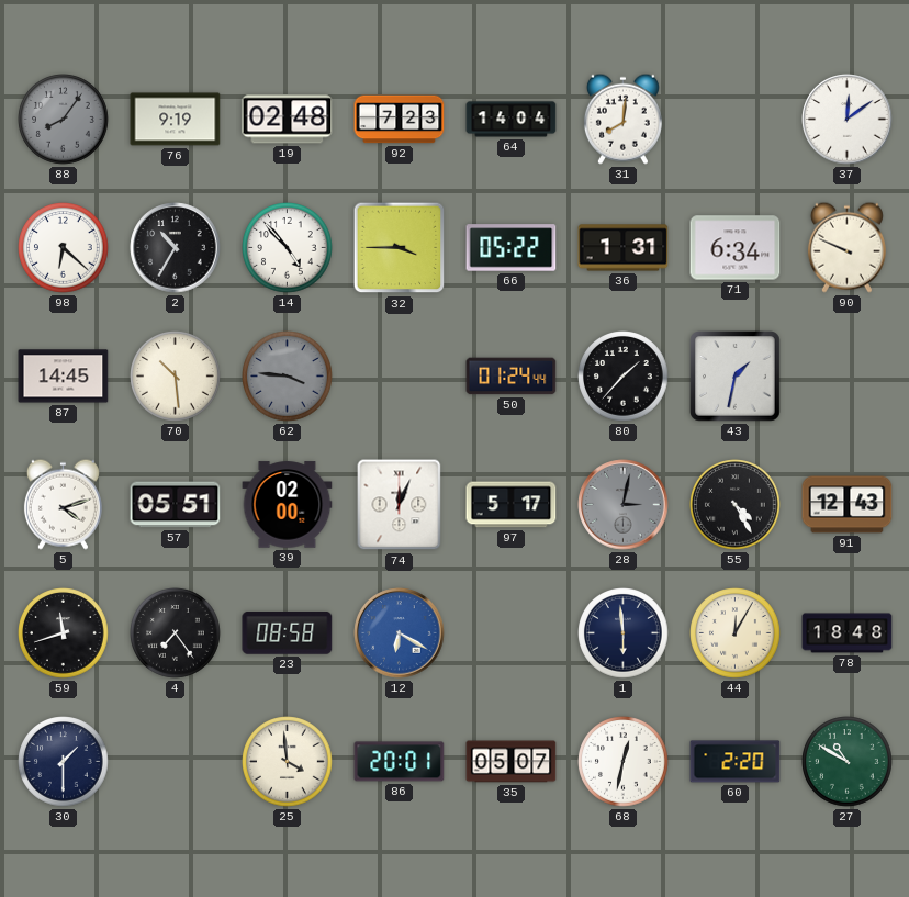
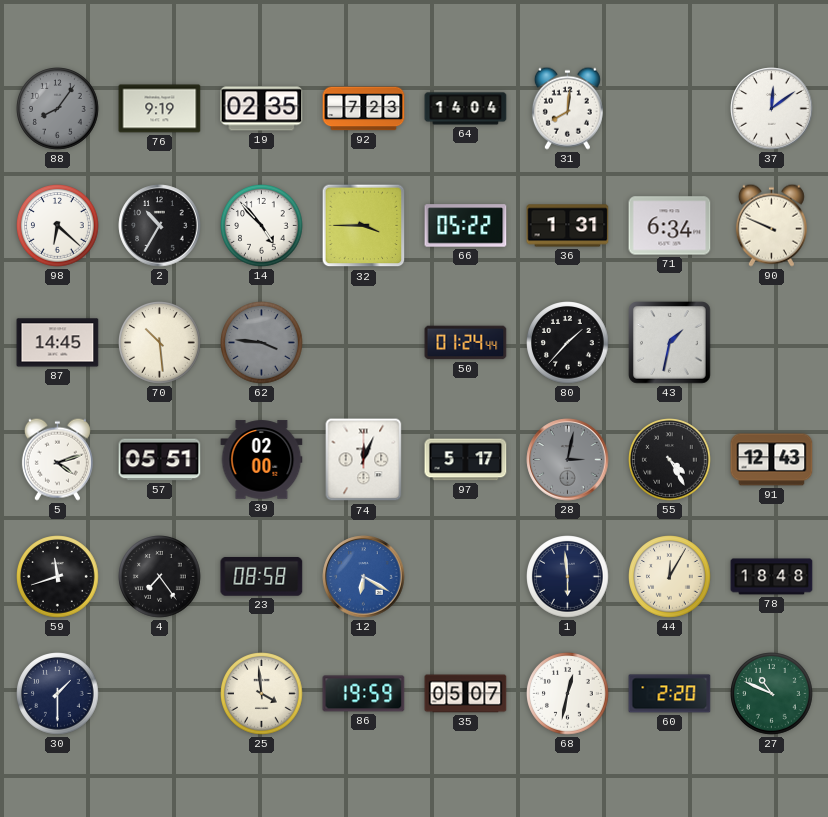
19: 02:48 -> 02:35
86: 20:01 -> 19:59
27: 10:50 -> 10:49
